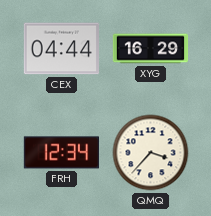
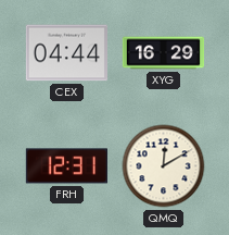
FRH: 12:34 -> 12:31
QMQ: 3:37 -> 12:10
